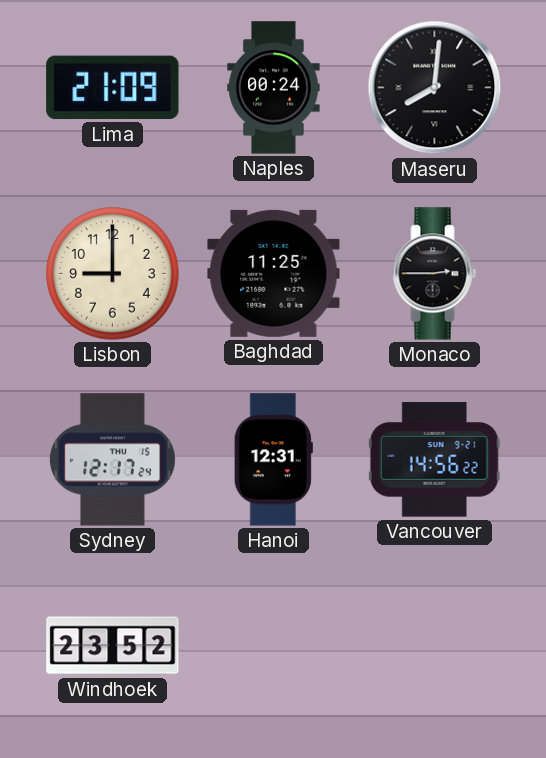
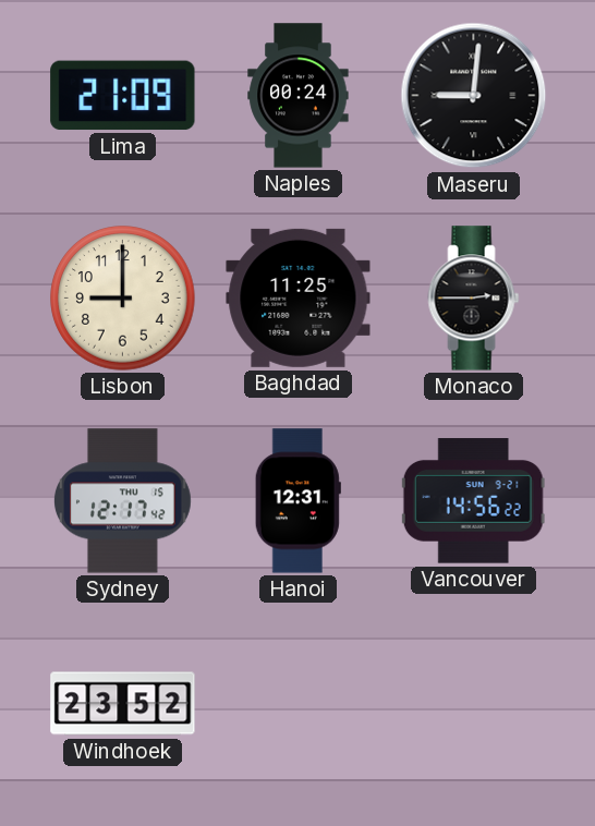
Maseru: 8:01 -> 9:01
Sydney: 12:17:24 -> 12:17:42
